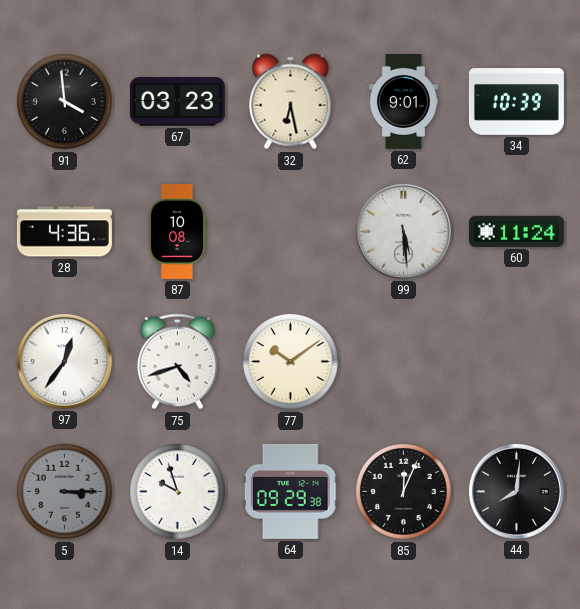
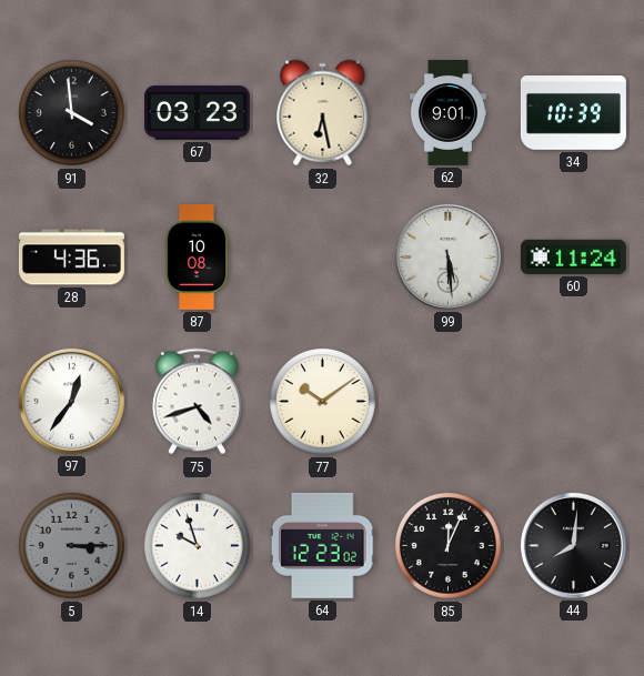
64: 09:29 -> 12:23
